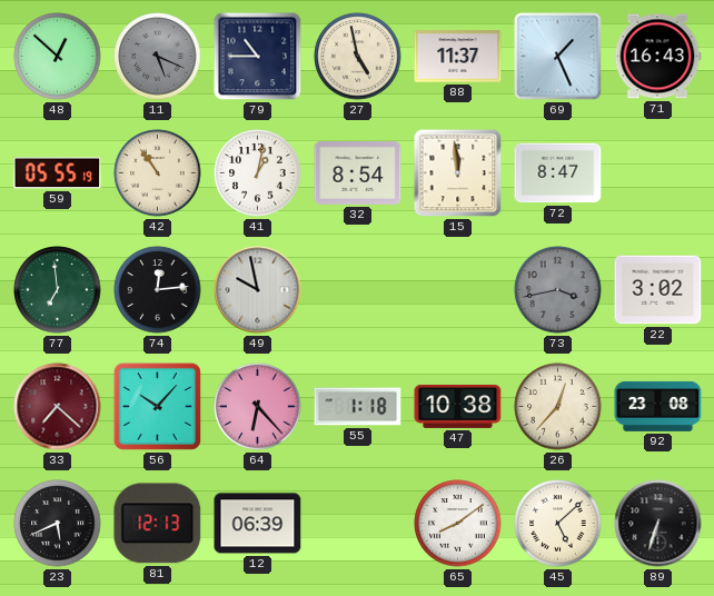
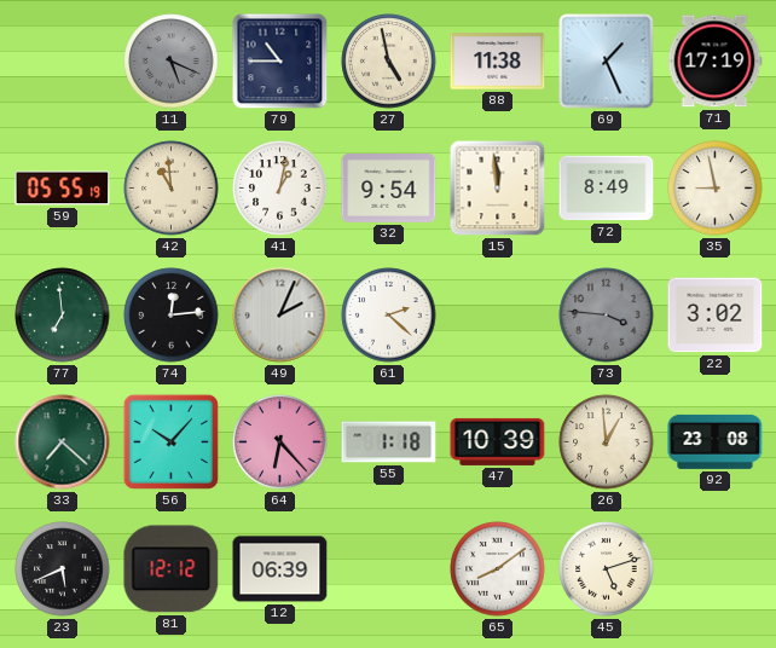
48: 12:52 -> none
88: 11:37 -> 11:38
71: 16:43 -> 17:19
42: 10:54 -> 10:59
32: 8:54 -> 9:54
72: 8:47 -> 8:49
35: none -> 8:58
49: 9:58 -> 2:04
61: none -> 2:22
73: 3:43 -> 3:46
33 dial: burgundy -> green
47: 10:38 -> 10:39
26: 12:37 -> 12:59
81: 12:13 -> 12:12
45: 5:08 -> 5:12
89: 6:33 -> none
